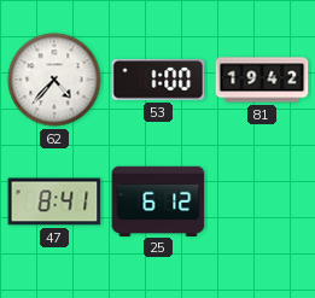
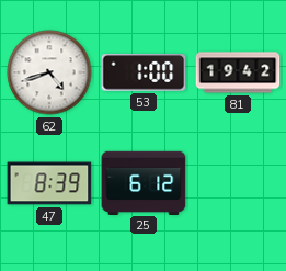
62: 4:37 -> 4:42
47: 8:41 -> 8:39
